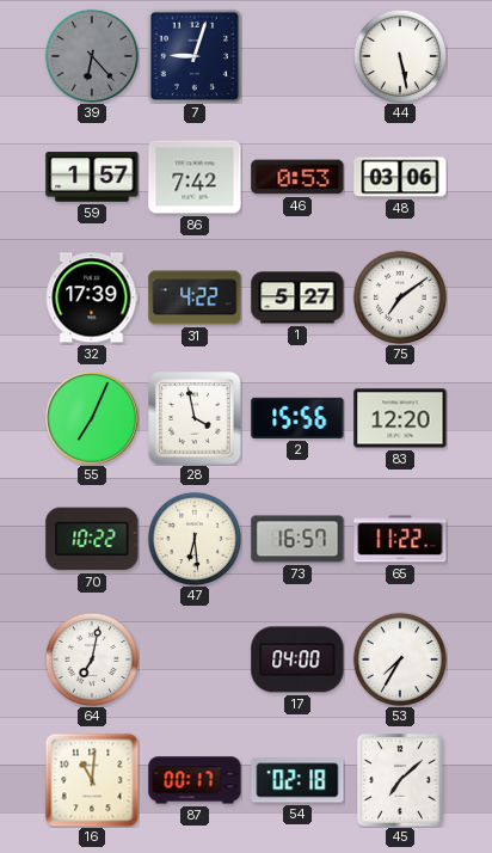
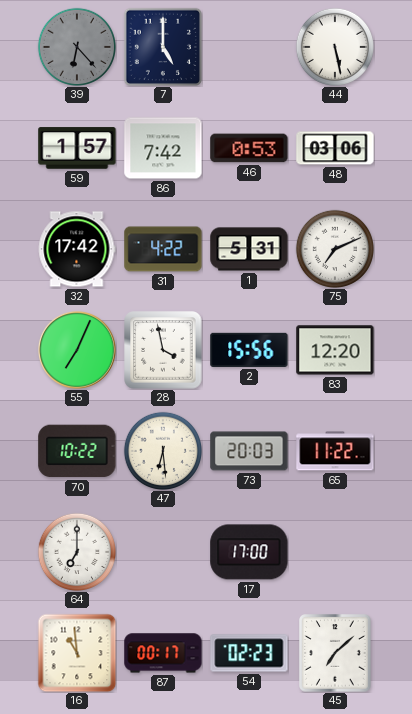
7: 9:03 -> 5:00
32: 17:39 -> 17:42
1: 5:27 -> 5:31
75: 7:09 -> 7:11
73: 16:57 -> 20:03
64: 7:02 -> 7:00
17: 04:00 -> 17:00
53: 7:35 -> none
16: 11:01 -> 10:59
54: 02:18 -> 02:23
